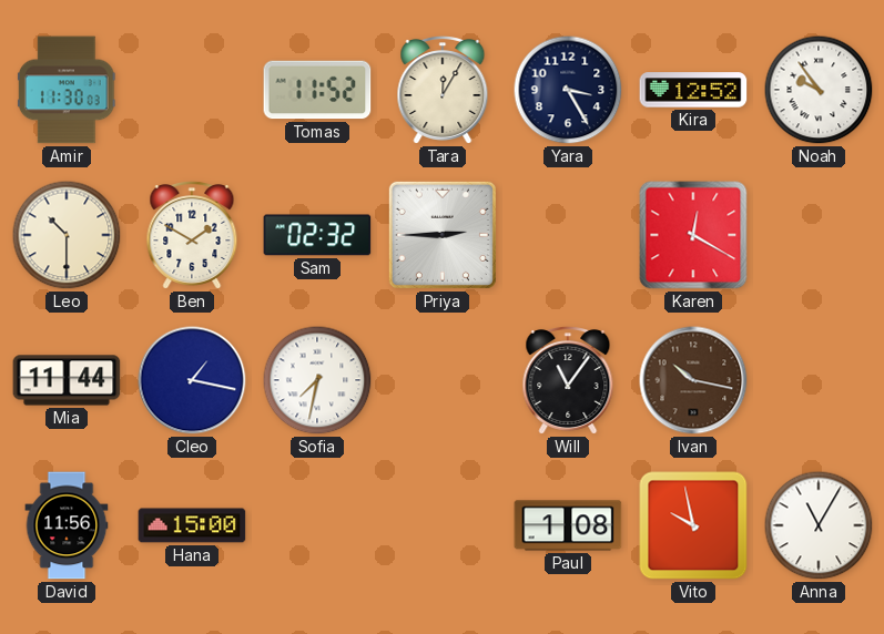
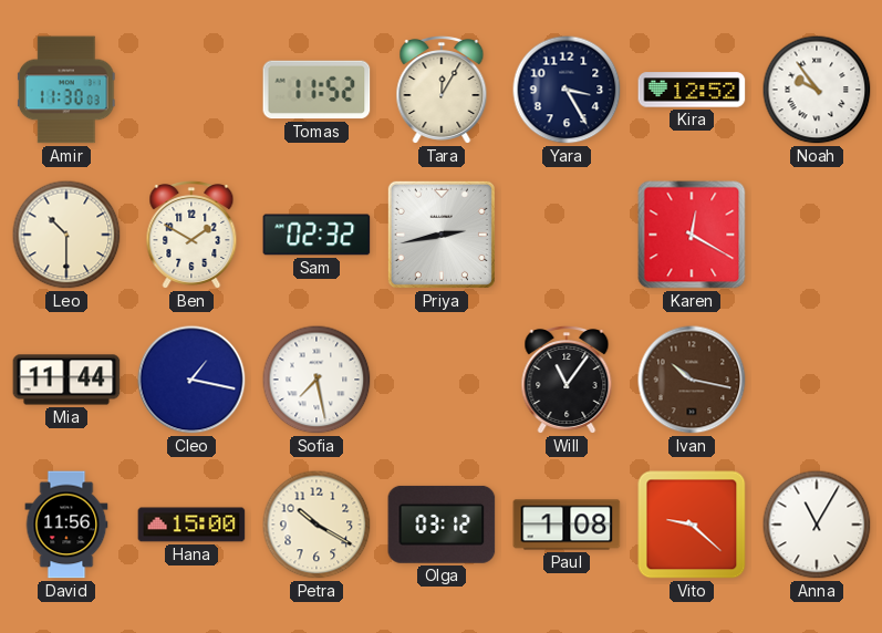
Priya: 2:45 -> 2:43
Sofia: 7:32 -> 7:28
Petra: none -> 10:20
Olga: none -> 03:12
Vito: 9:58 -> 9:22
